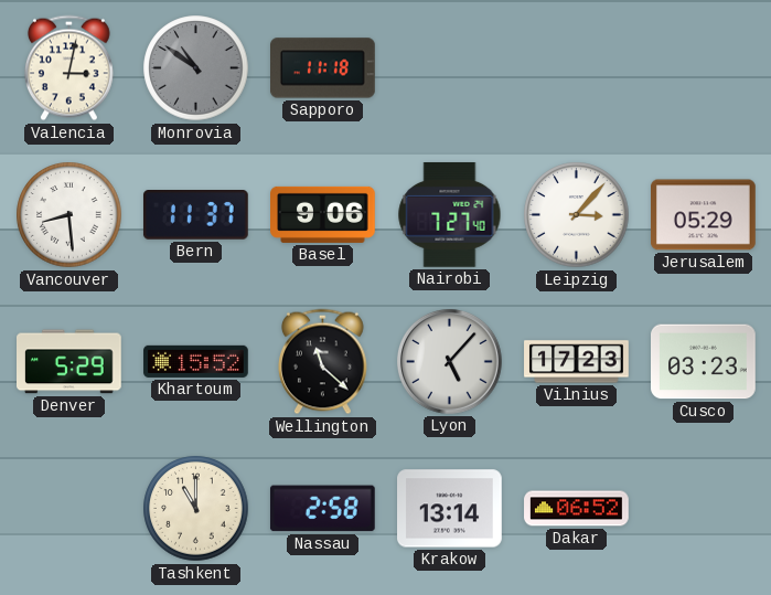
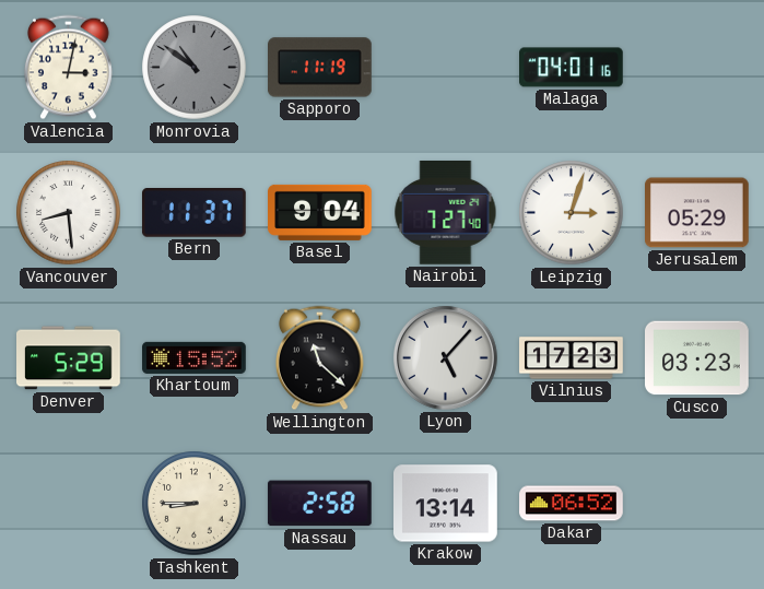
Sapporo: 11:18 -> 11:19
Malaga: none -> 04:01
Basel: 9:06 -> 9:04
Leipzig: 3:07 -> 3:03
Tashkent: 11:00 -> 8:45
